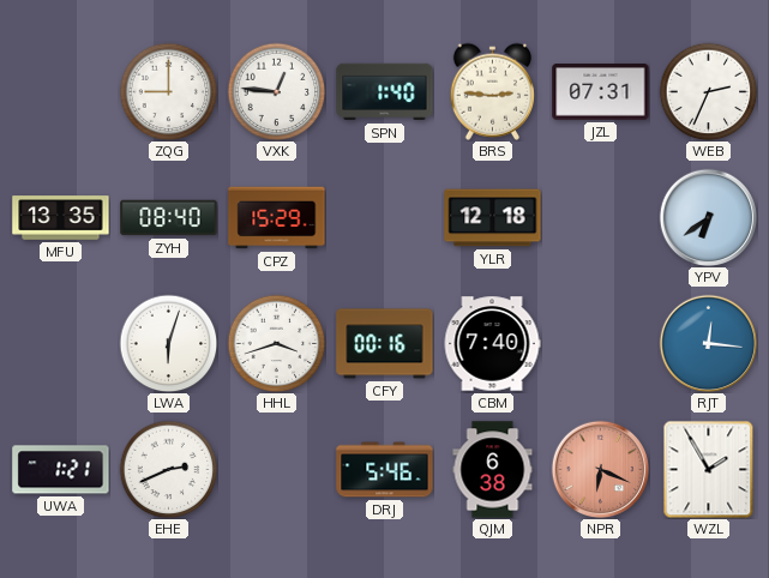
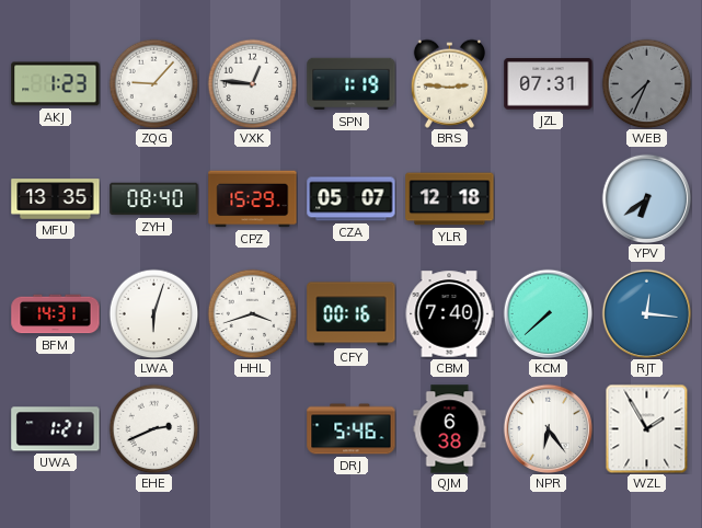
AKJ: none -> 1:23
ZQG: 9:00 -> 9:07
SPN: 1:40 -> 1:19
WEB: 2:34 -> 7:34
WEB dial: white -> grey
CZA: none -> 05:07
BFM: none -> 14:31
KCM: none -> 7:38
NPR: 6:19 -> 6:24
NPR dial: salmon -> white
